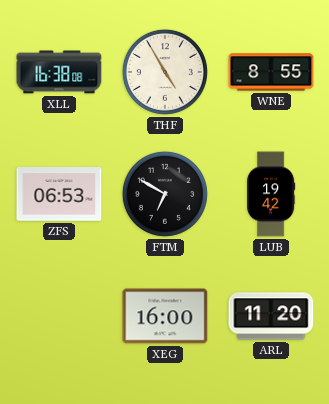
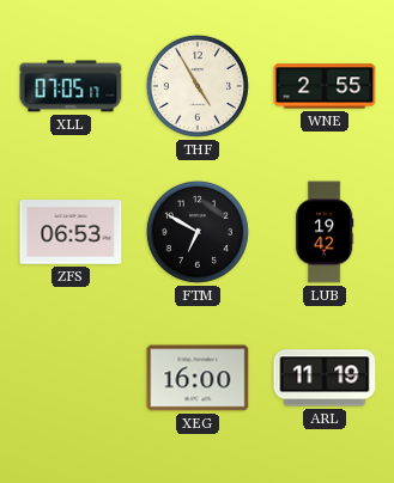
XLL: 16:38 -> 07:05
WNE: 8:55 -> 2:55
ARL: 11:20 -> 11:19
